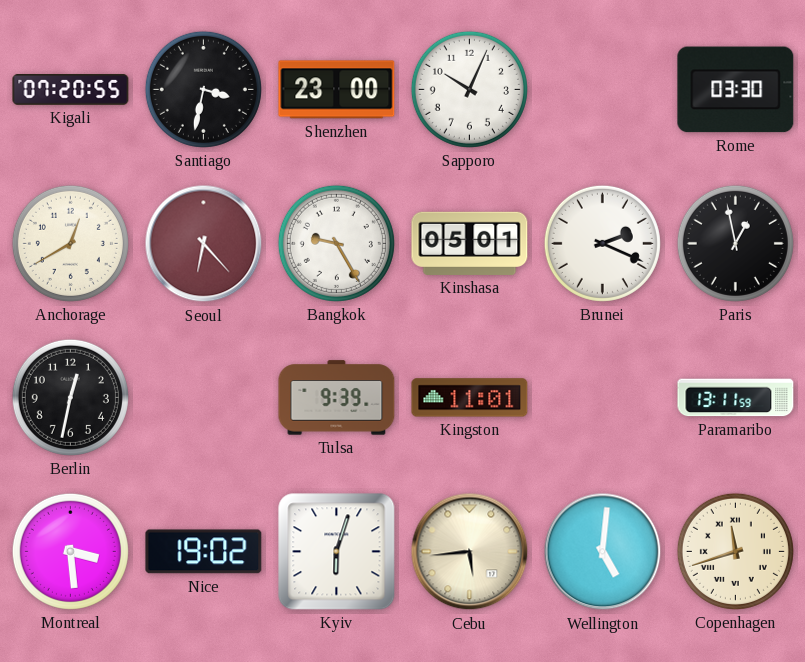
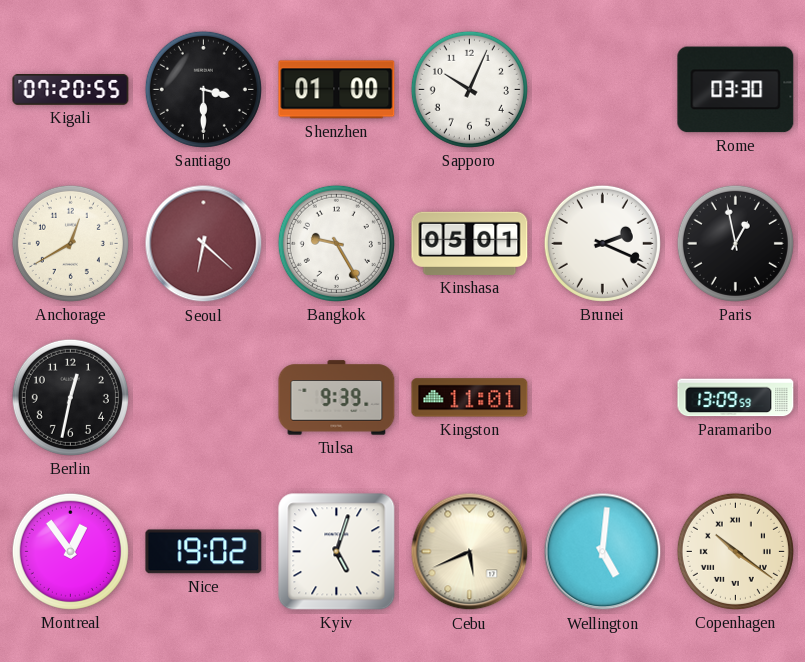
Santiago: 3:32 -> 3:30
Shenzhen: 23:00 -> 01:00
Seoul: 6:23 -> 6:22
Paramaribo: 13:11 -> 13:09
Montreal: 3:29 -> 12:54
Kyiv: 6:03 -> 5:03
Cebu: 5:44 -> 5:41
Copenhagen: 11:42 -> 10:21
